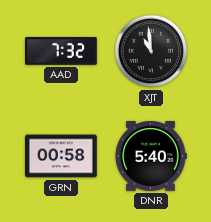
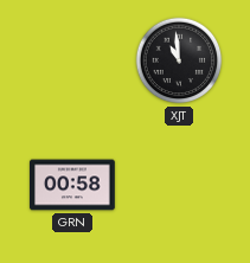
AAD: 7:32 -> none
DNR: 5:40 -> none
